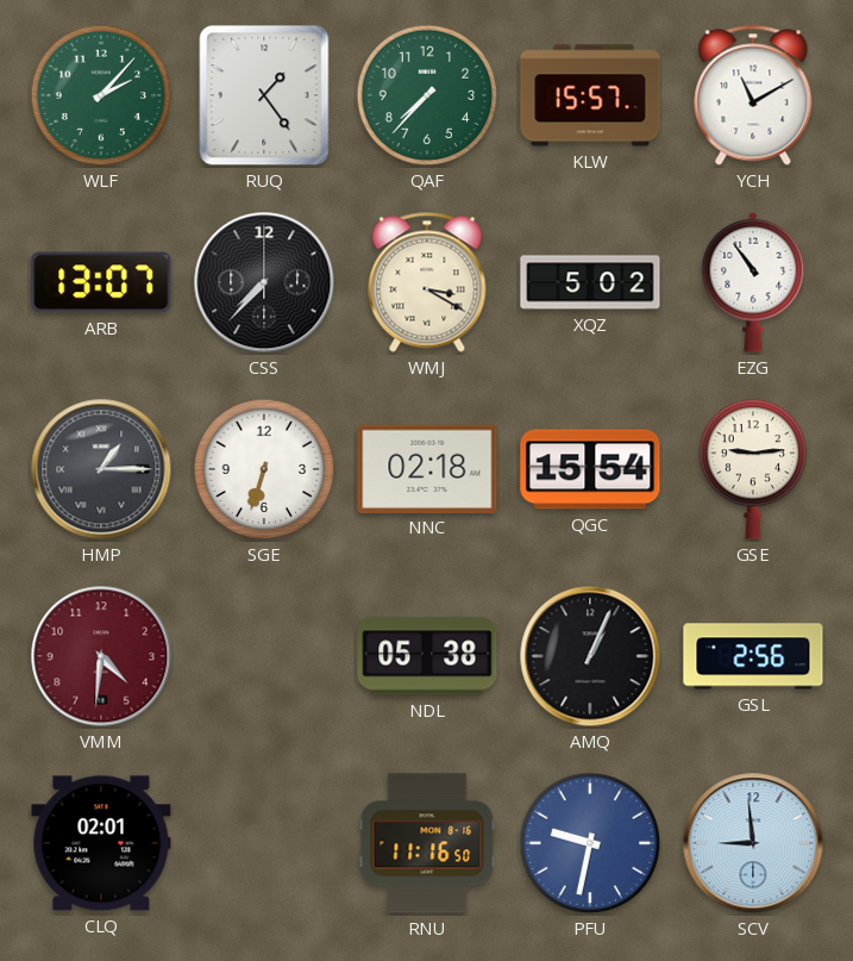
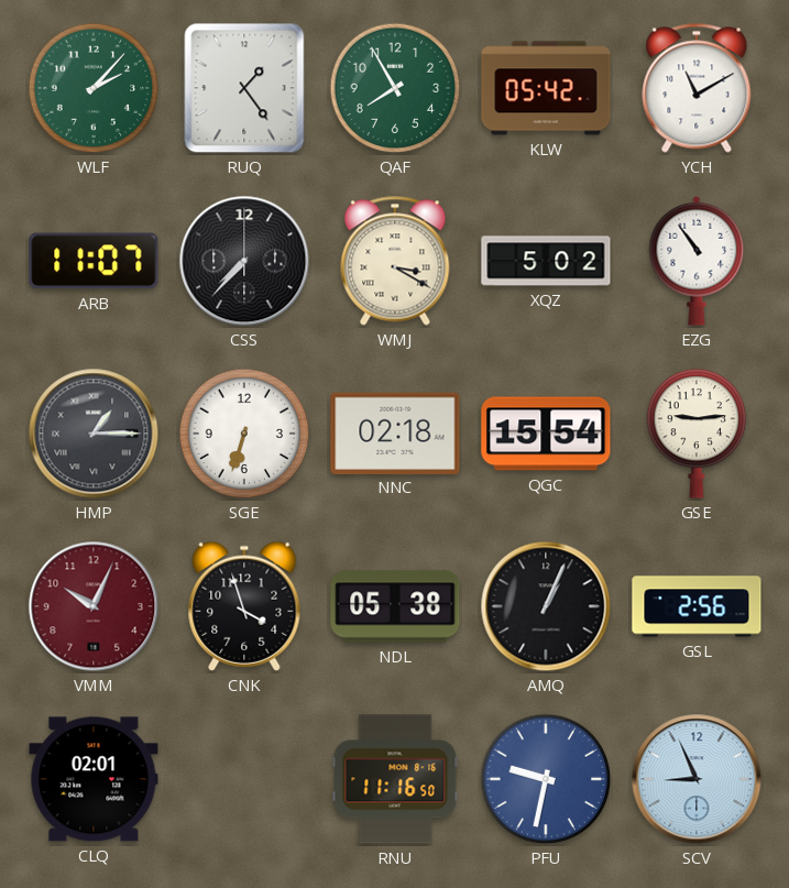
QAF: 7:37 -> 7:55
KLW: 15:57 -> 05:42
ARB: 13:07 -> 11:07
VMM: 4:31 -> 10:04
CNK: none -> 3:57
SCV: 8:59 -> 8:56
